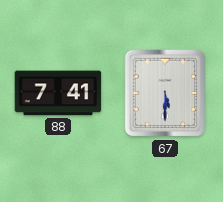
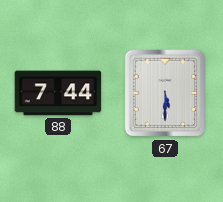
88: 7:41 -> 7:44
